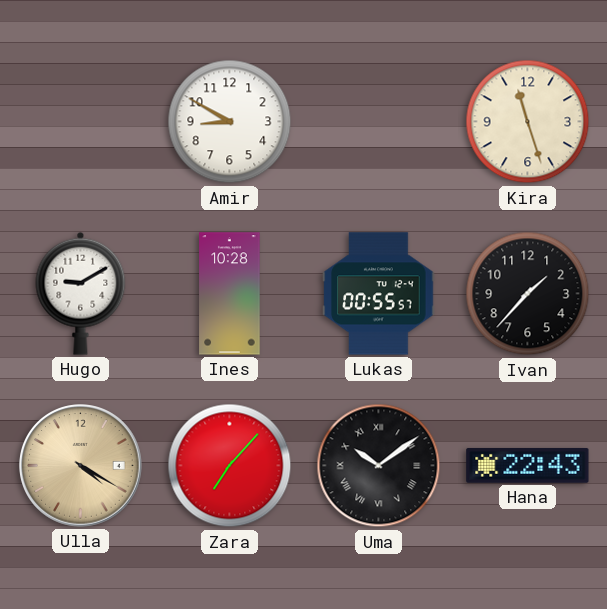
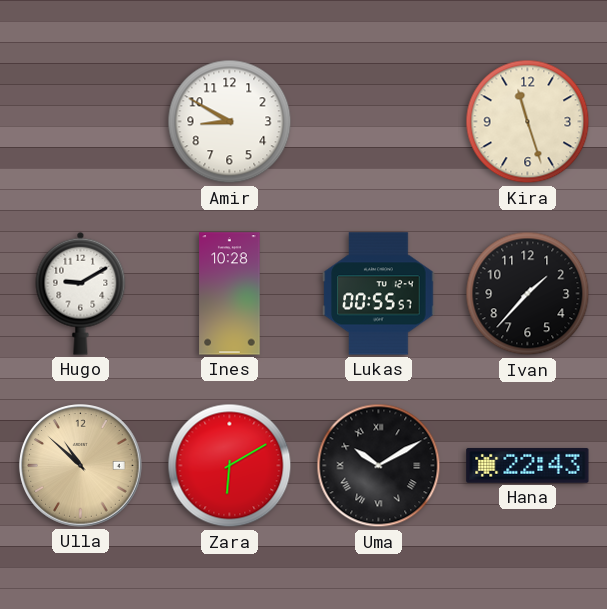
Ulla: 4:20 -> 10:52
Zara: 7:07 -> 6:10
Uma: 10:09 -> 10:10
